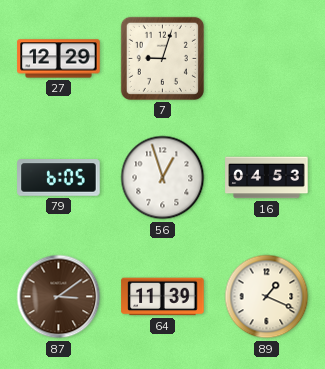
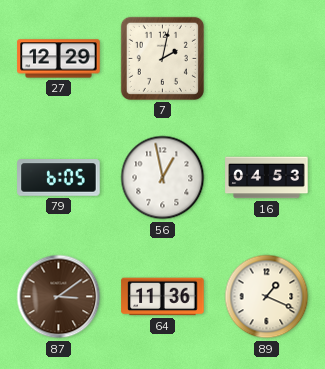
7: 9:03 -> 2:02
56: 12:57 -> 12:58
64: 11:39 -> 11:36
